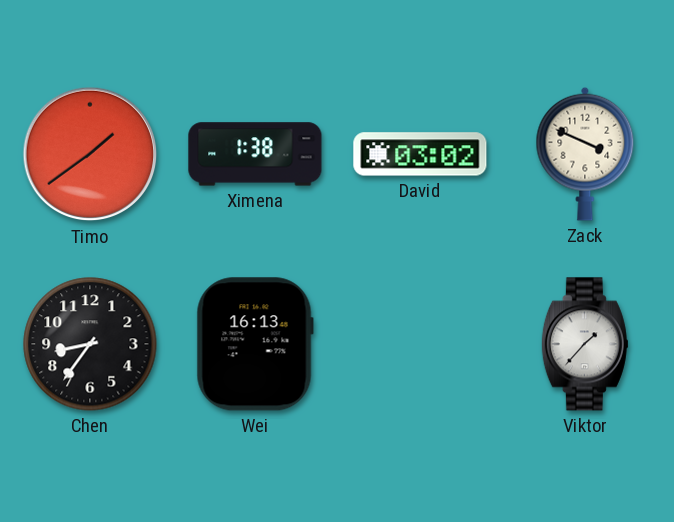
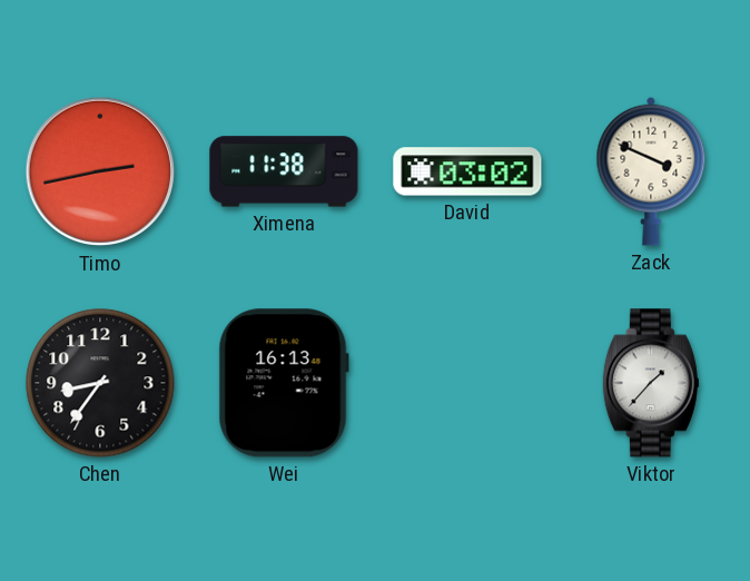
Timo: 1:39 -> 2:43
Ximena: 1:38 -> 11:38
